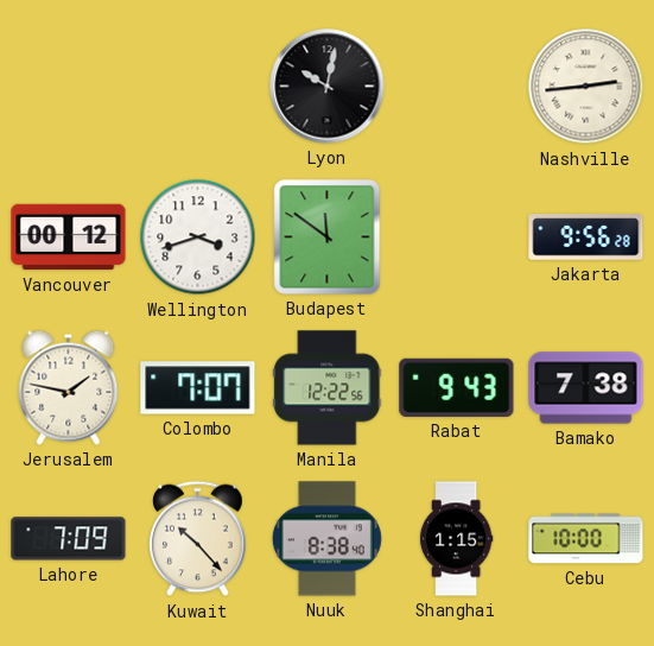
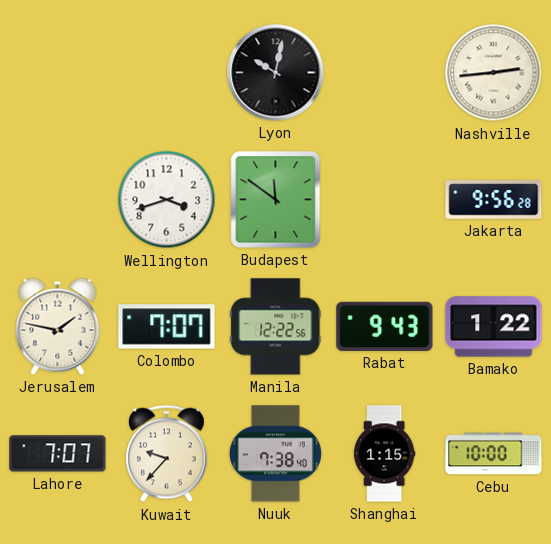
Vancouver: 00:12 -> none
Bamako: 7:38 -> 1:22
Lahore: 7:09 -> 7:07
Kuwait: 10:23 -> 9:37
Nuuk: 8:38 -> 7:38
